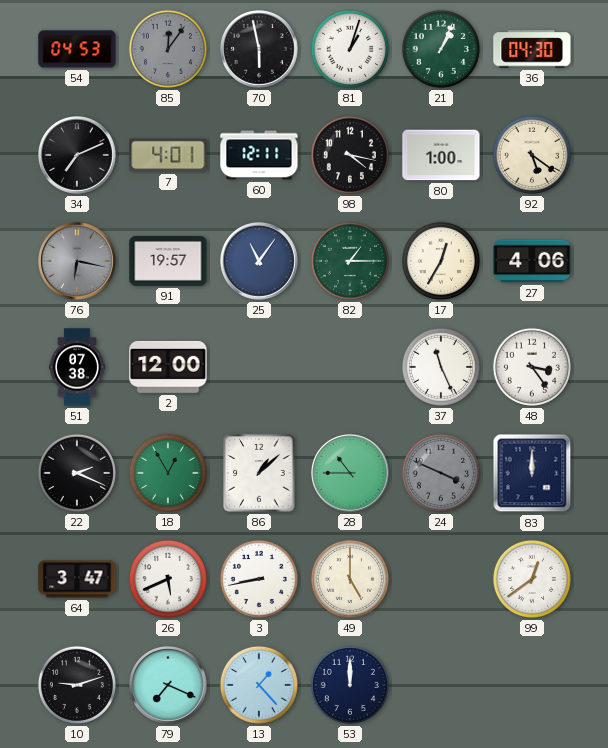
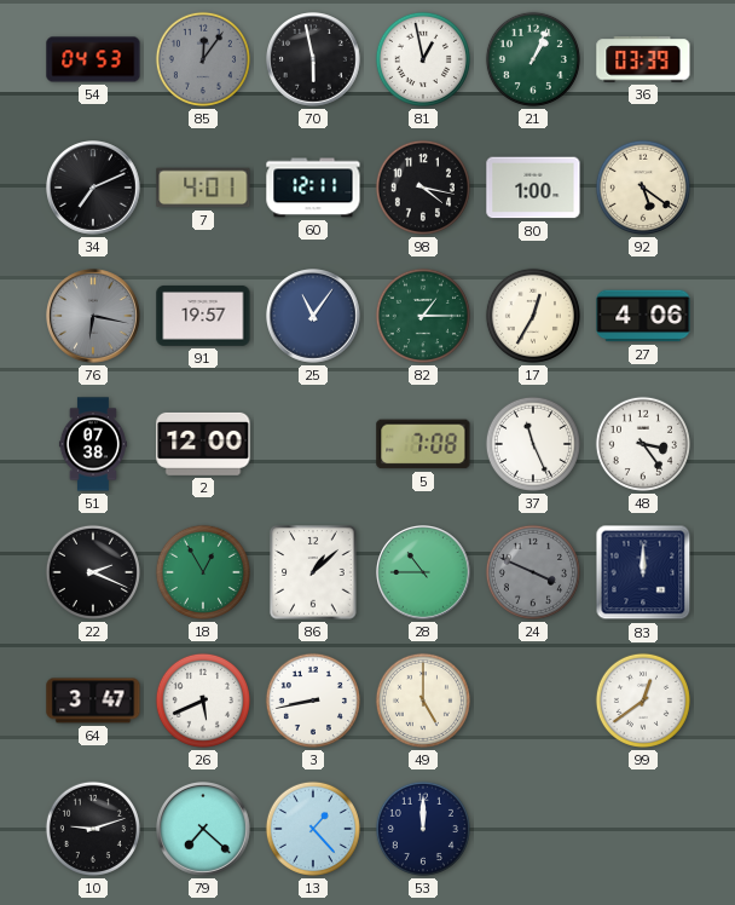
81: 1:03 -> 12:58
36: 04:30 -> 03:39
5: none -> 7:08
79: 7:19 -> 7:22
